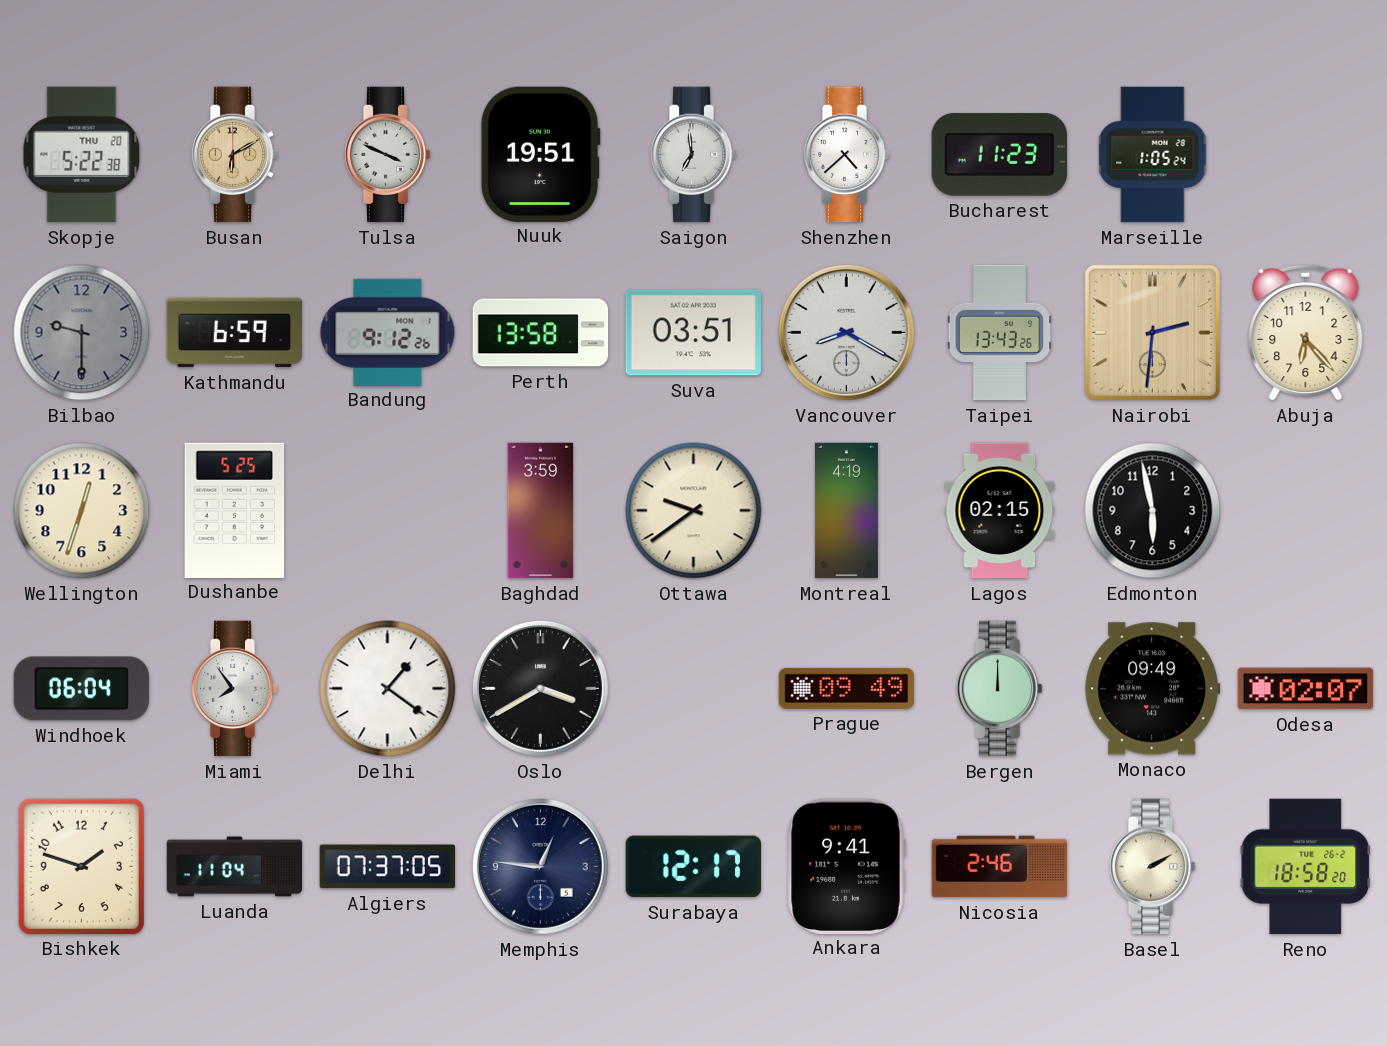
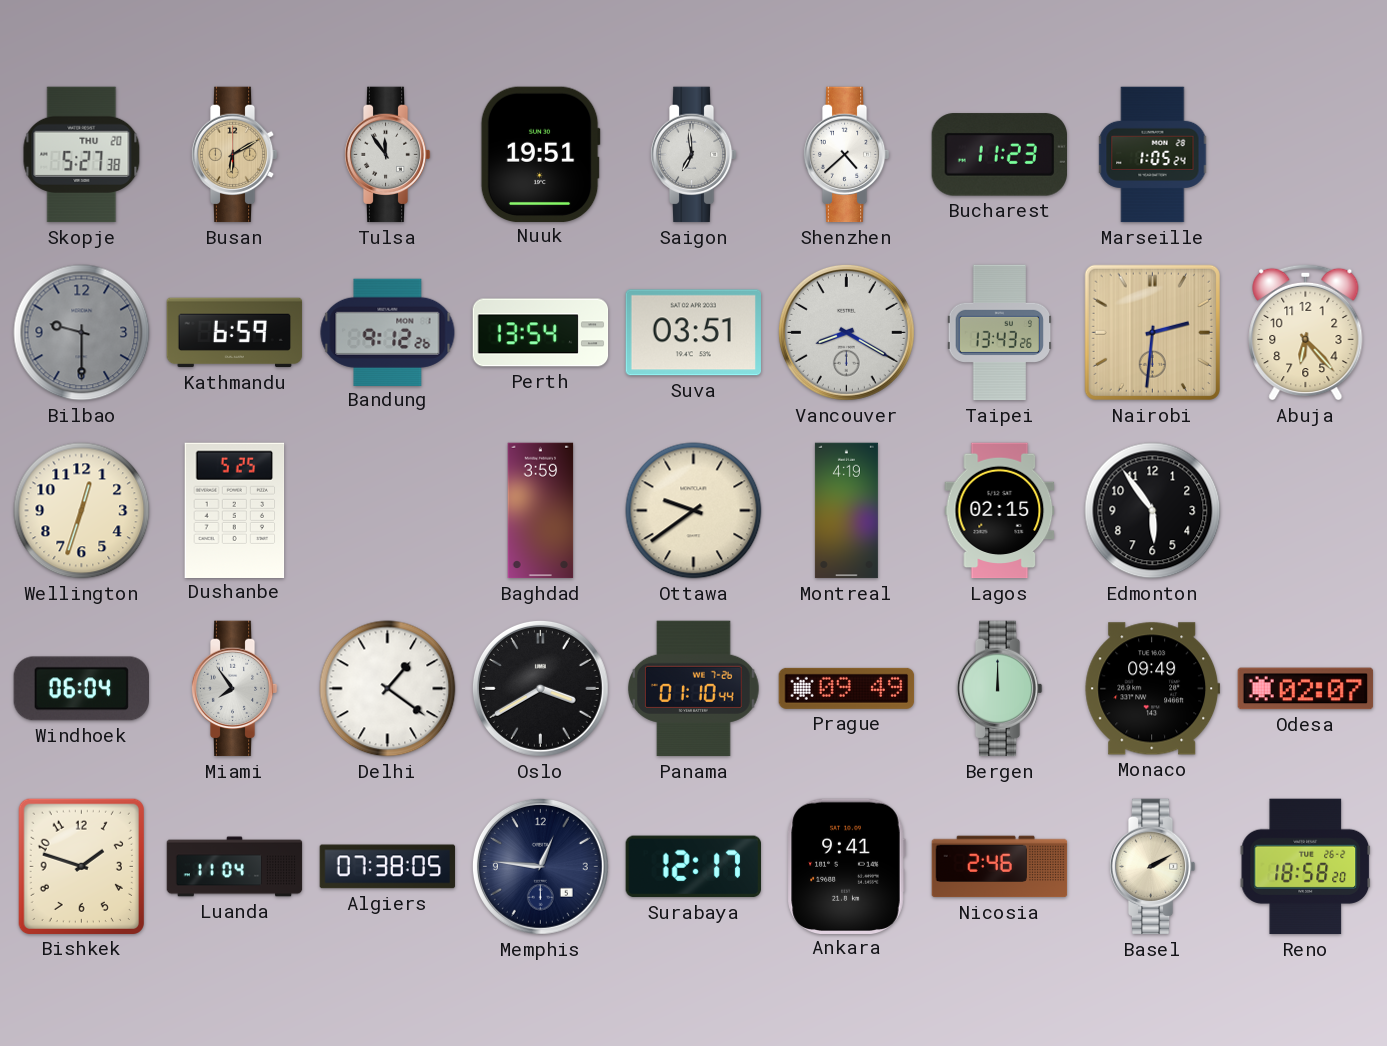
Skopje: 5:22 -> 5:27
Tulsa: 3:49 -> 11:54
Perth: 13:58 -> 13:54
Edmonton: 5:58 -> 5:54
Panama: none -> 01:10
Algiers: 07:37 -> 07:38
